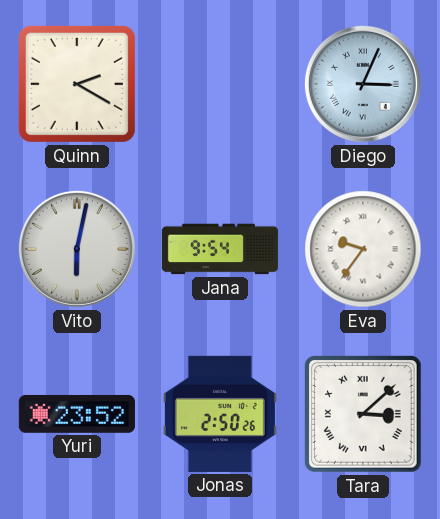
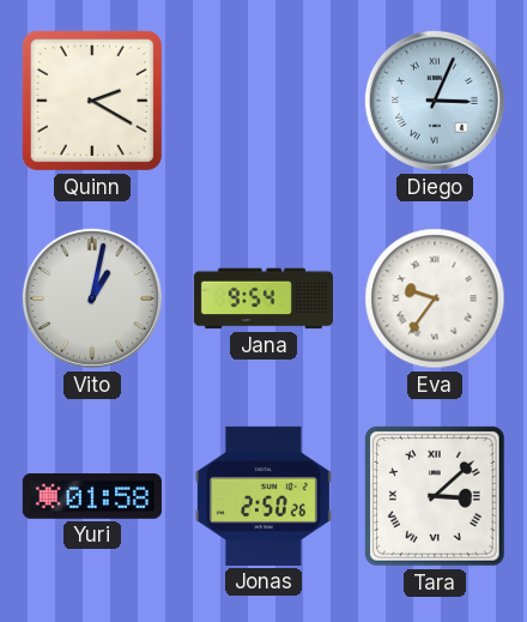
Vito: 6:02 -> 1:02
Yuri: 23:52 -> 01:58
